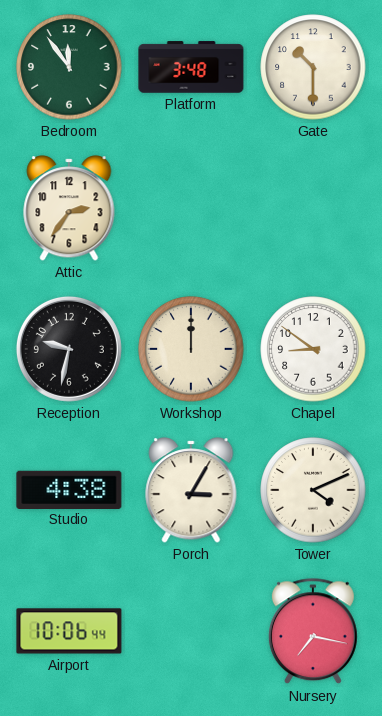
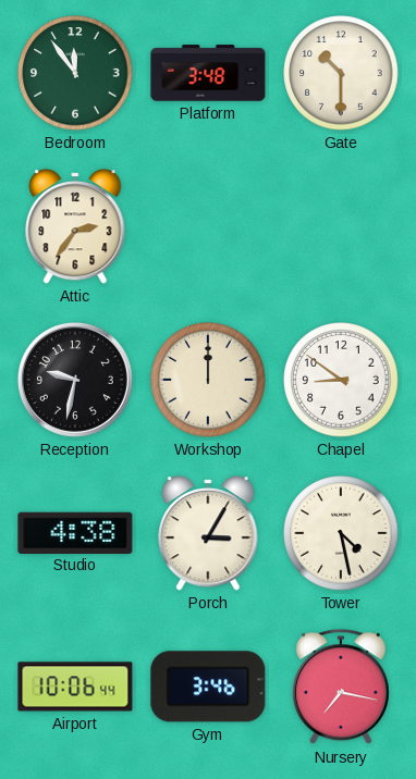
Tower: 4:11 -> 4:28
Gym: none -> 3:46
